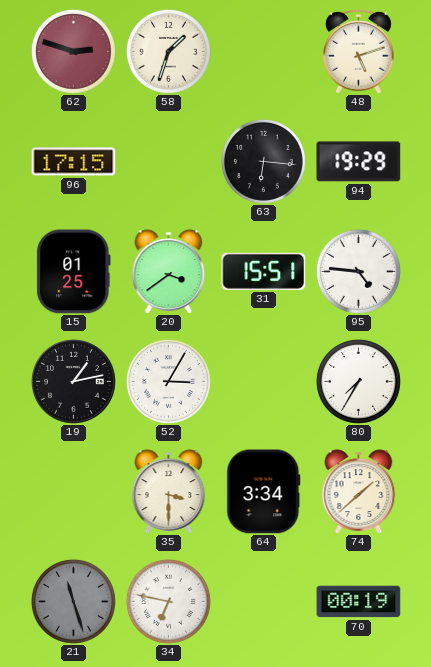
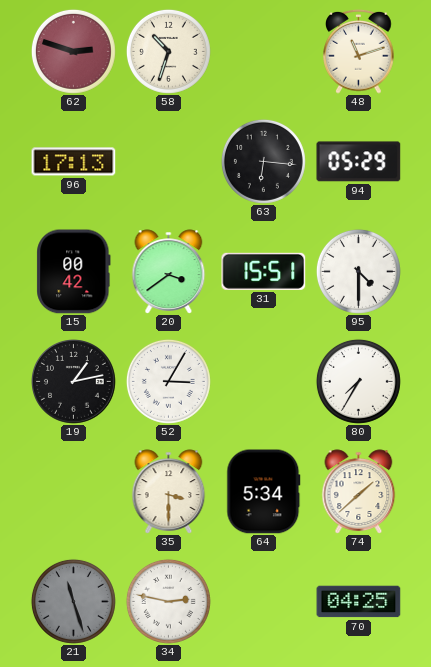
58: 1:33 -> 10:33
48: 5:12 -> 11:12
96: 17:15 -> 17:13
94: 19:29 -> 05:29
15: 01:25 -> 00:42
95: 4:46 -> 4:30
64: 3:34 -> 5:34
34: 6:47 -> 2:47
70: 00:19 -> 04:25
